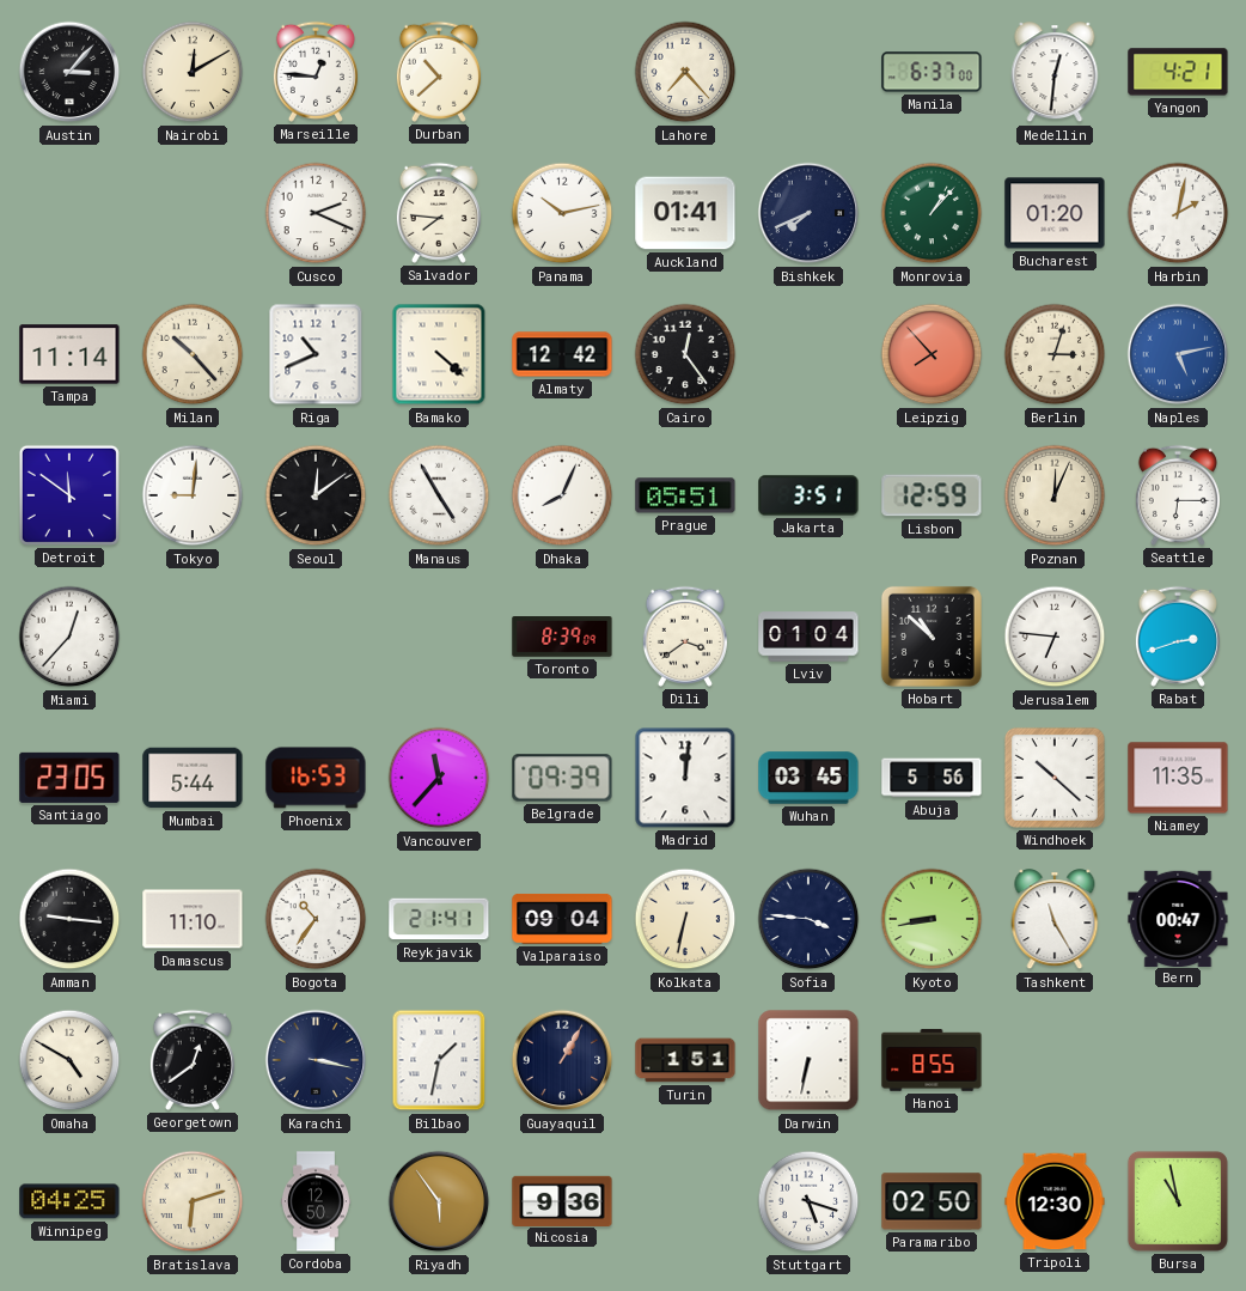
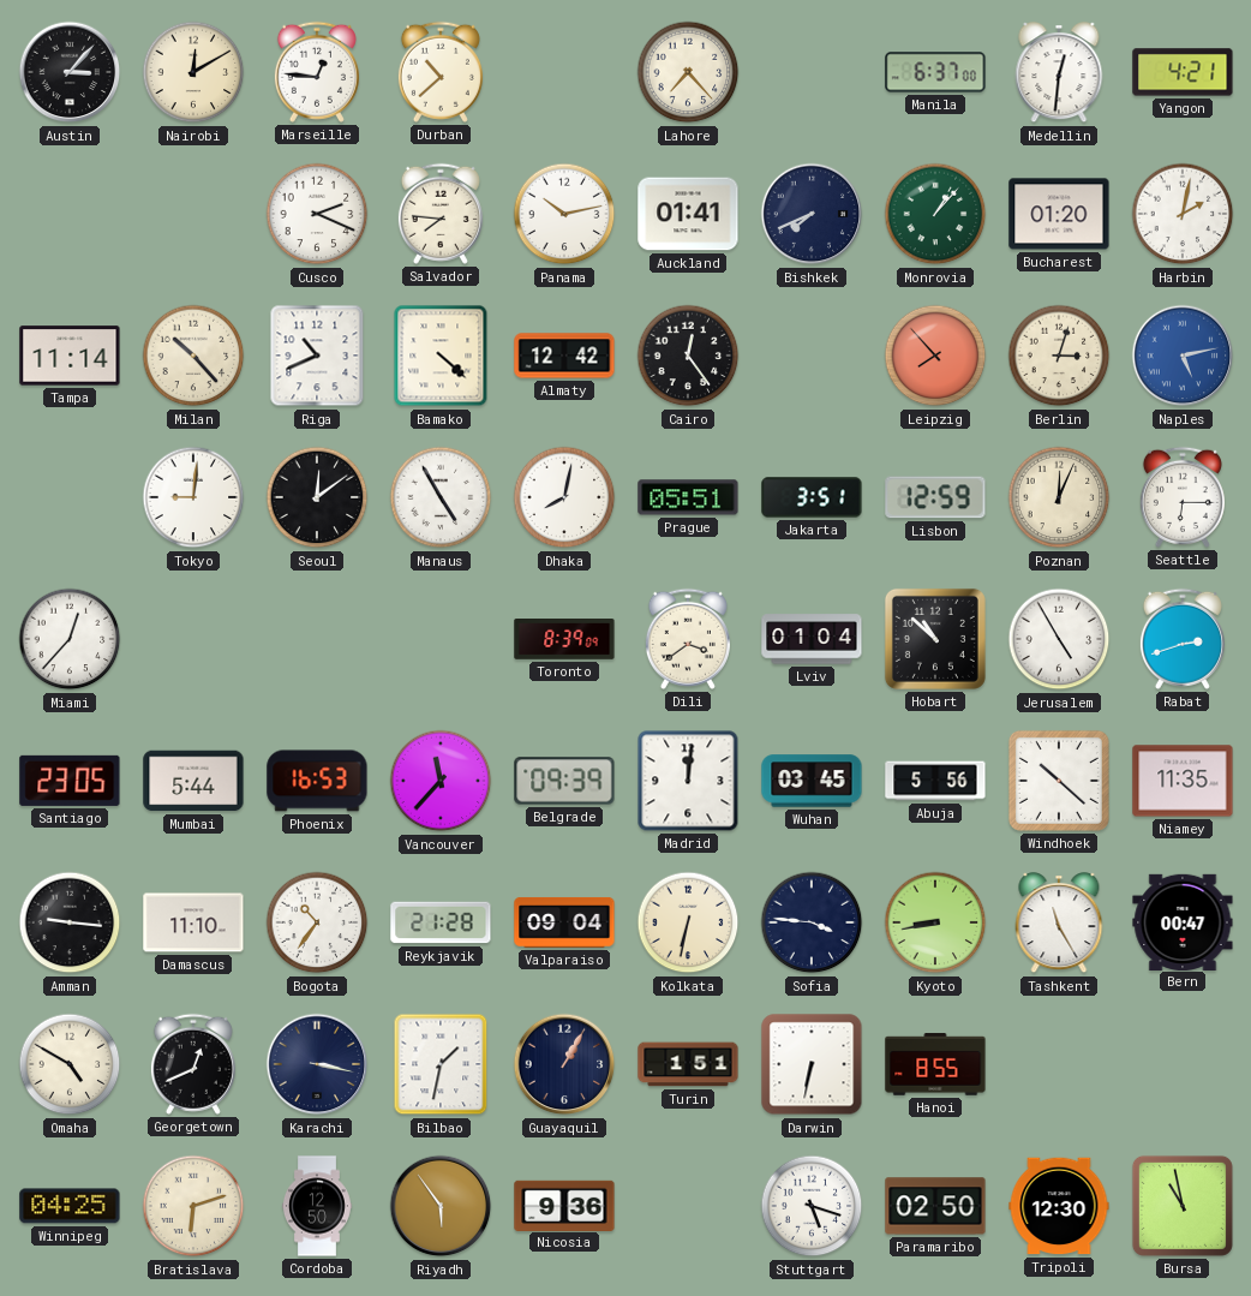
Detroit: 11:51 -> none
Dhaka: 8:04 -> 8:02
Jerusalem: 6:46 -> 4:55
Reykjavik: 21:41 -> 21:28
Georgetown: 12:39 -> 12:41
